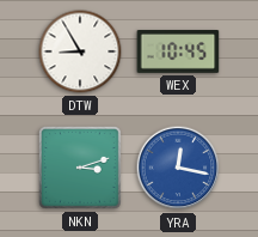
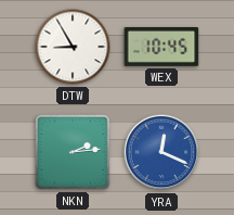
NKN: 3:12 -> 2:14
YRA: 12:17 -> 12:19
